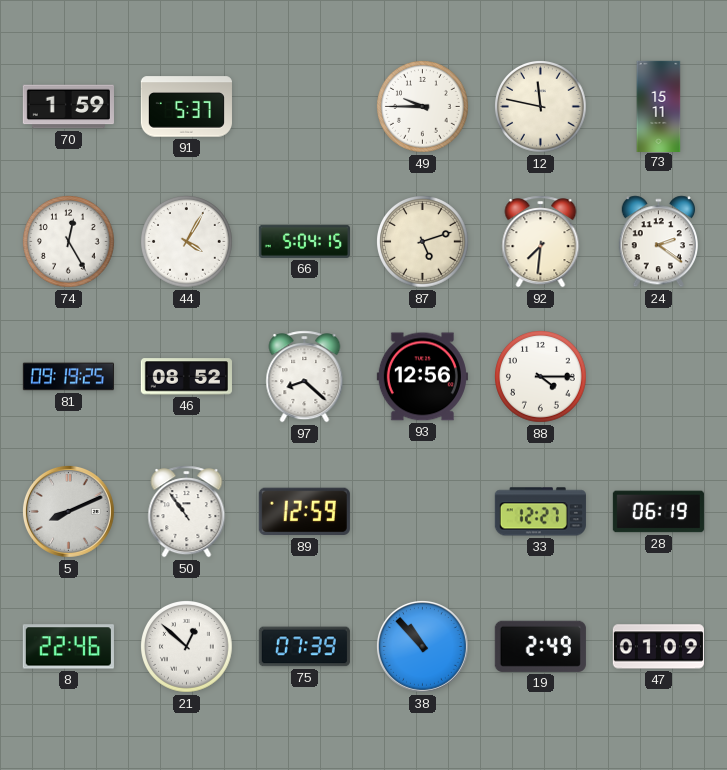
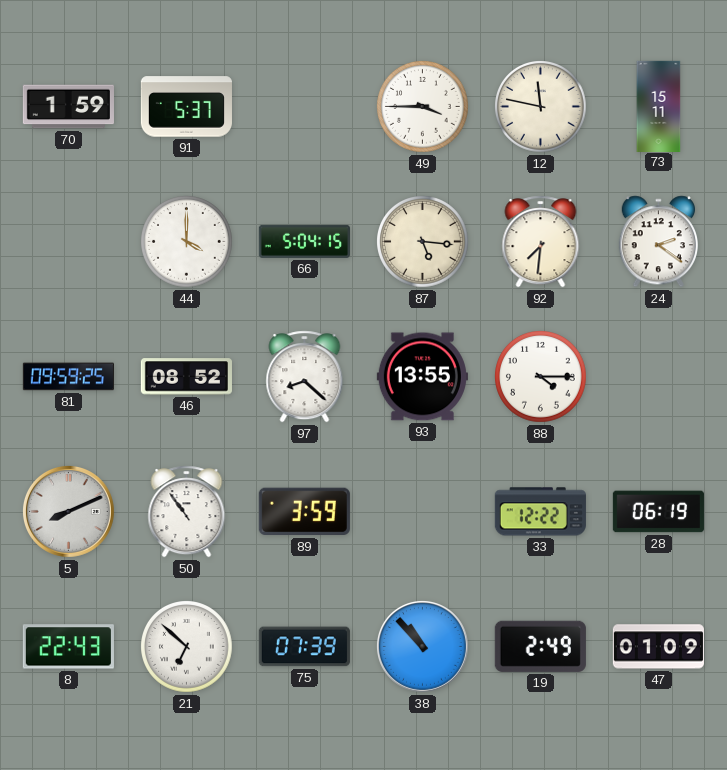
49: 9:45 -> 3:45
74: 12:25 -> none
44: 4:05 -> 4:00
87: 5:12 -> 5:16
81: 09:19 -> 09:59
93: 12:56 -> 13:55
89: 12:59 -> 3:59
33: 12:27 -> 12:22
8: 22:46 -> 22:43
21: 12:52 -> 6:52
